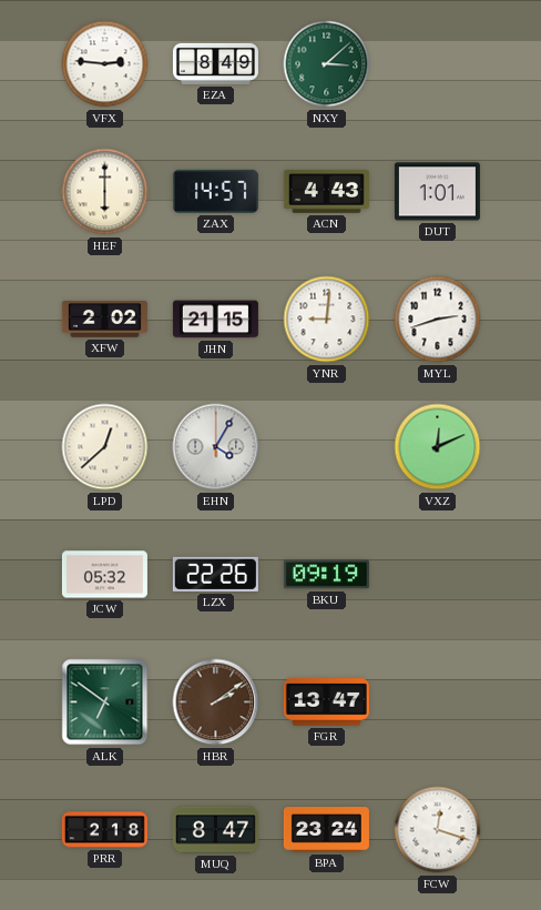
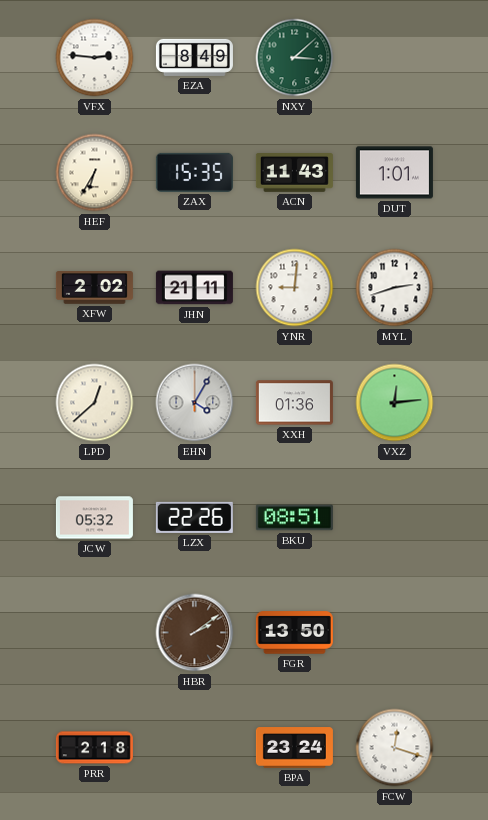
HEF: 6:00 -> 6:35
ZAX: 14:57 -> 15:35
ACN: 4:43 -> 11:43
JHN: 21:15 -> 21:11
XXH: none -> 01:36
VXZ: 12:11 -> 12:14
BKU: 09:19 -> 08:51
ALK: 6:51 -> none
FGR: 13:47 -> 13:50
MUQ: 8:47 -> none
